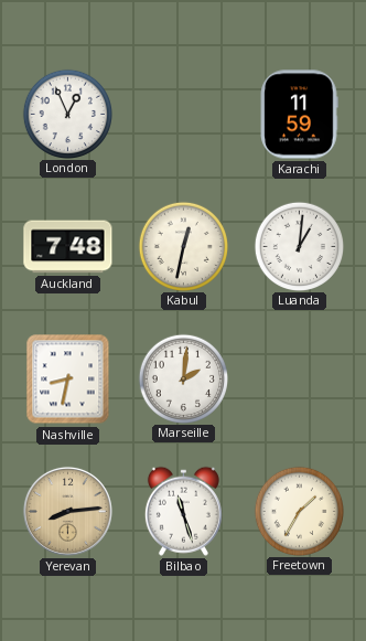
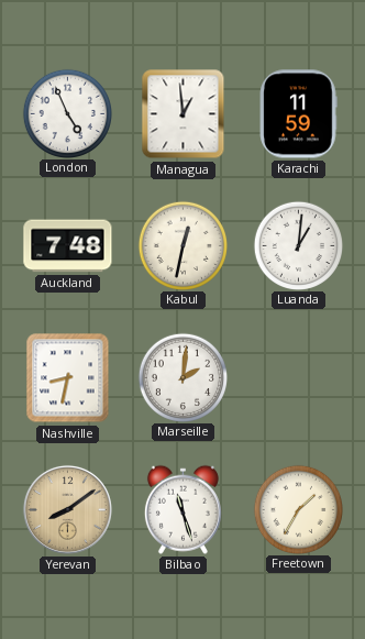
London: 12:56 -> 4:56
Managua: none -> 12:59
Yerevan: 8:14 -> 8:09
